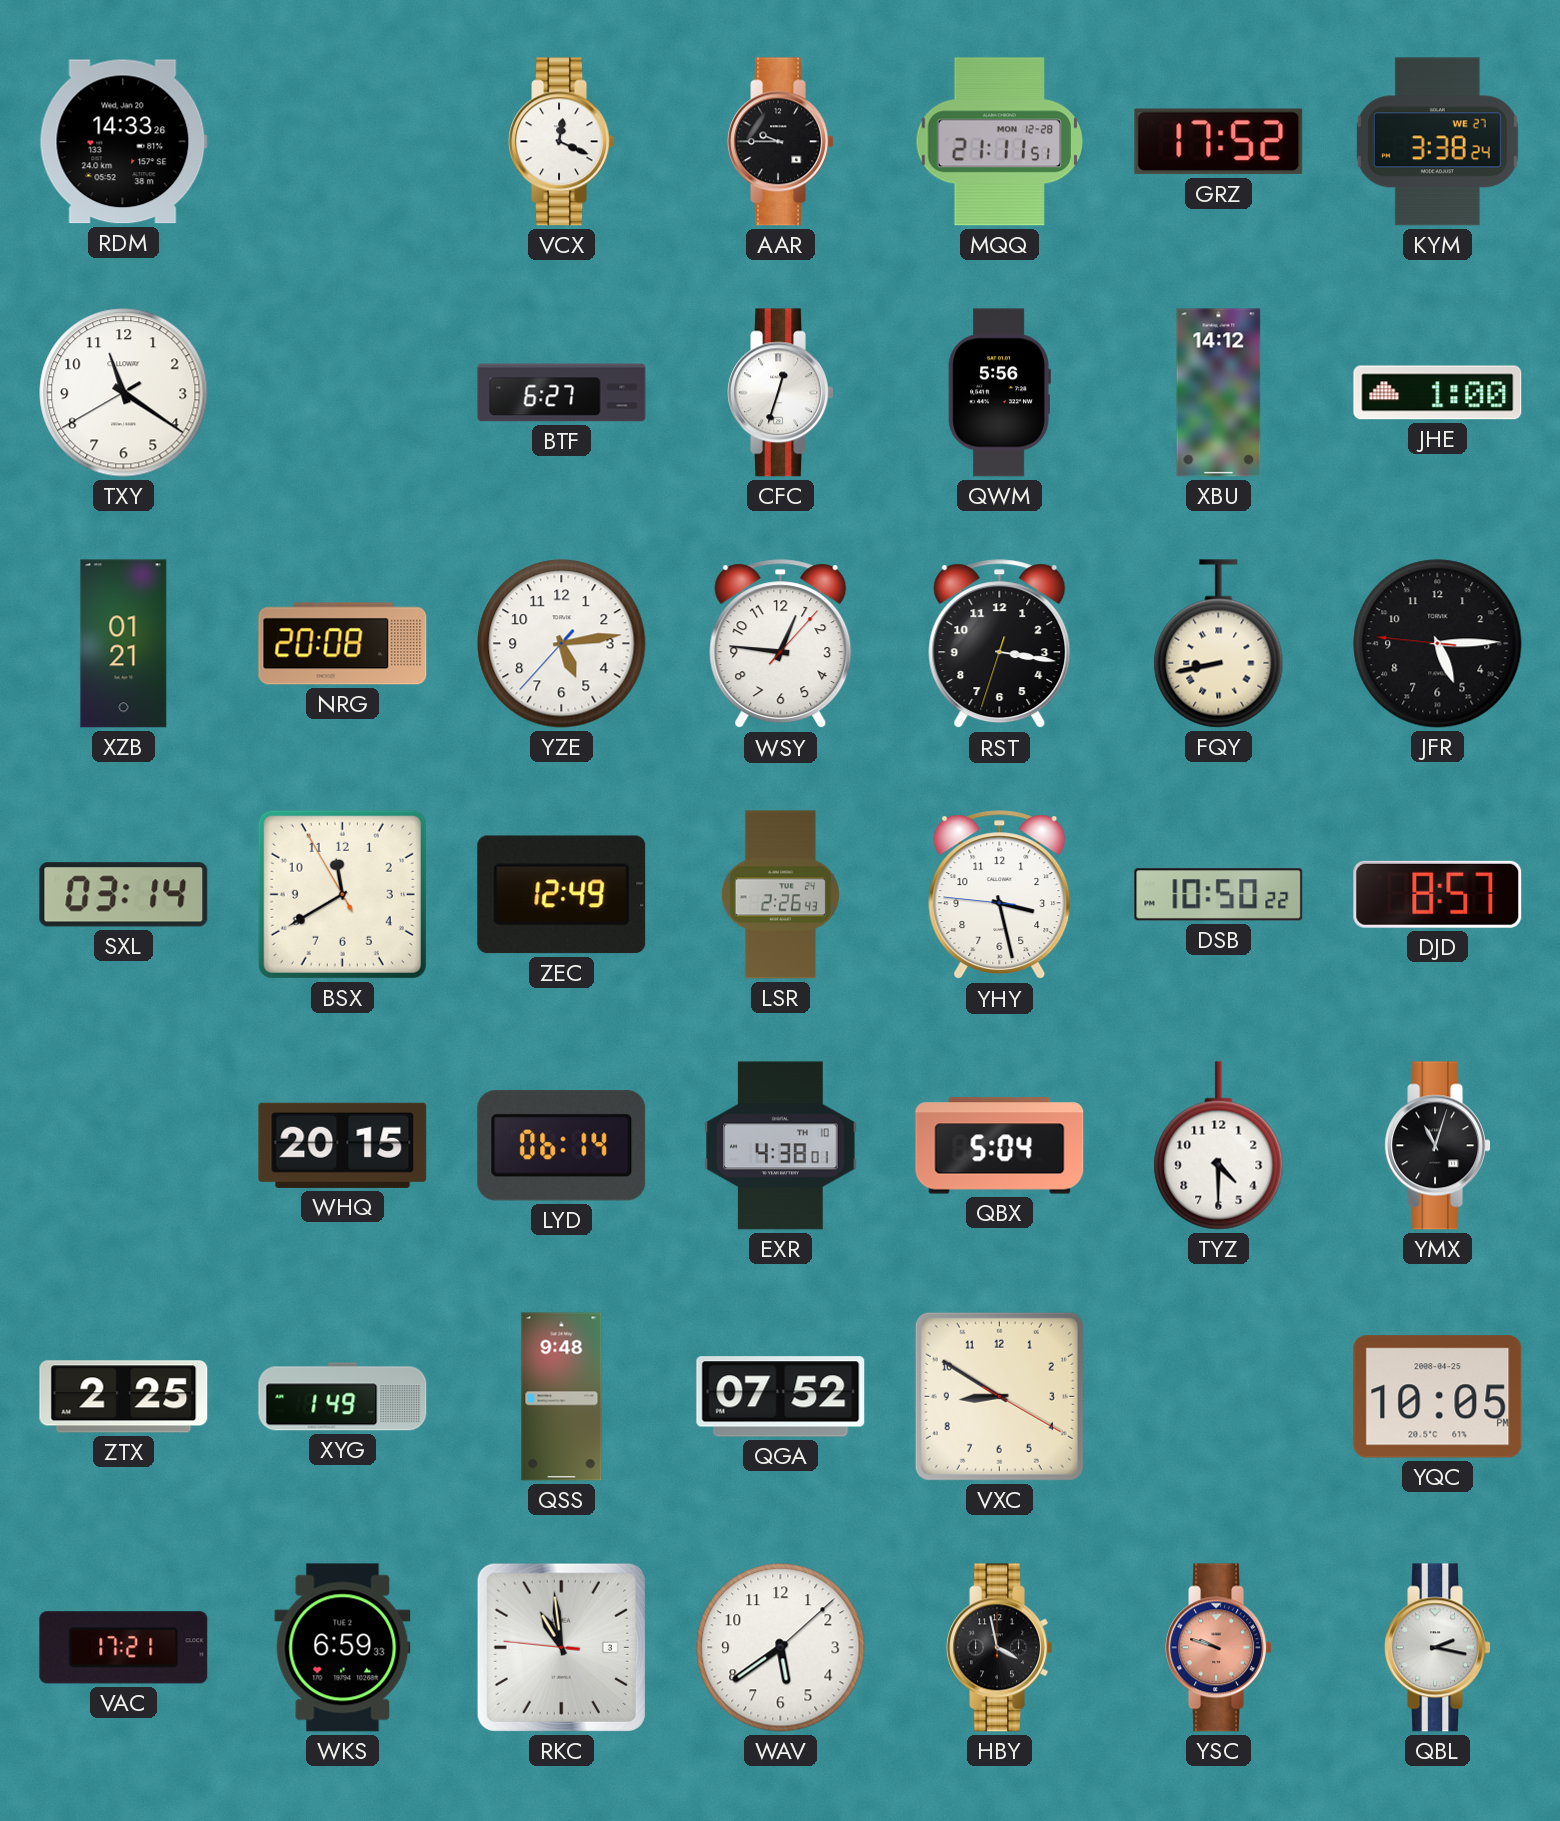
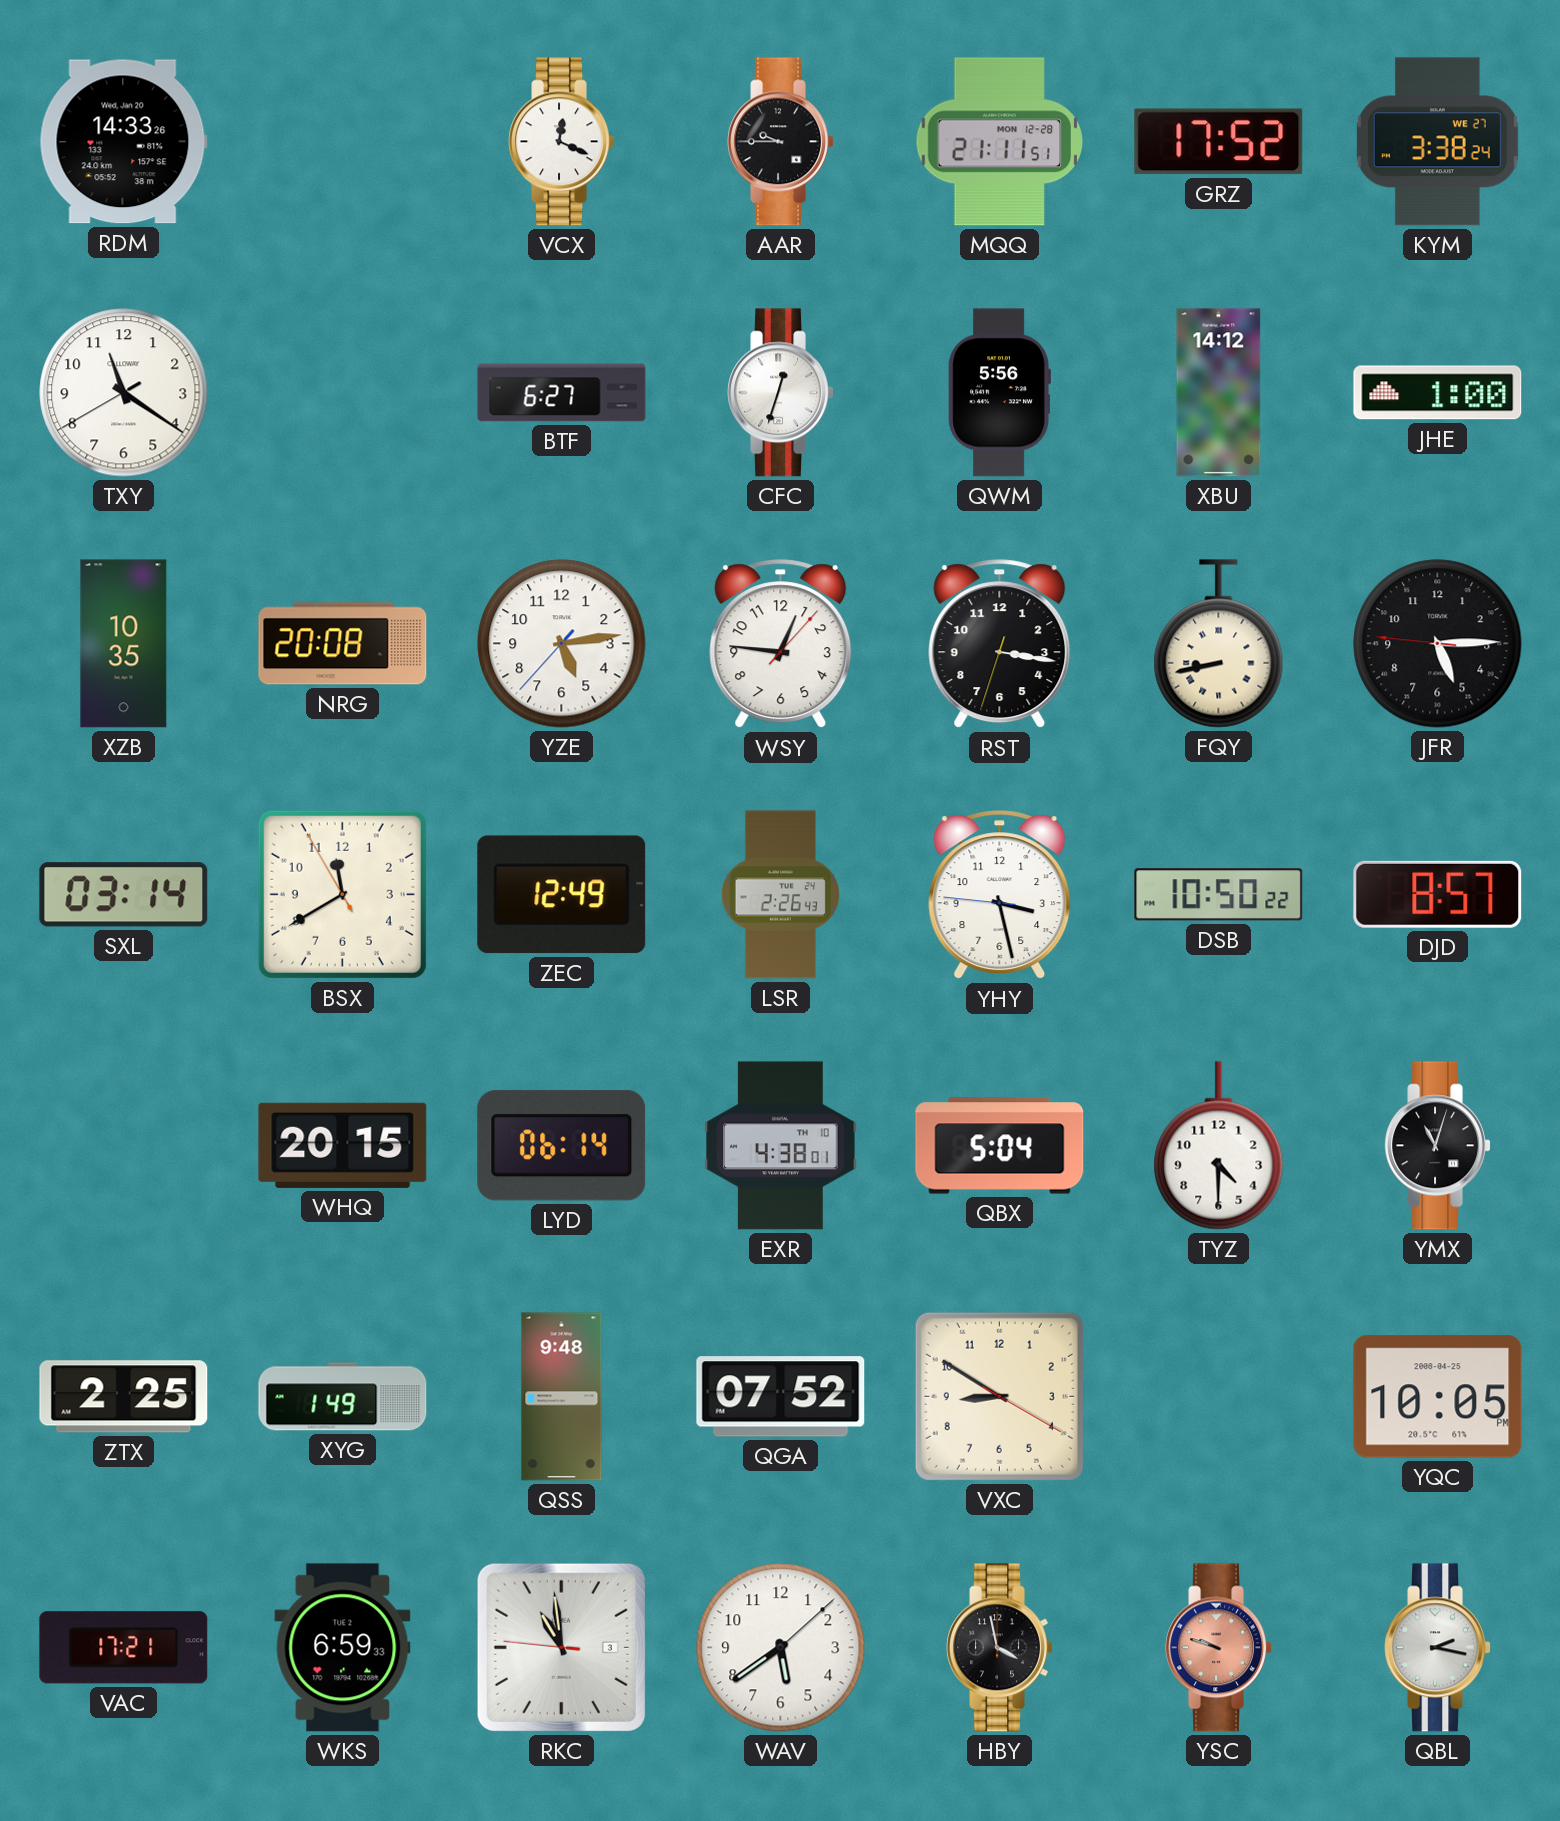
XZB: 01:21 -> 10:35
